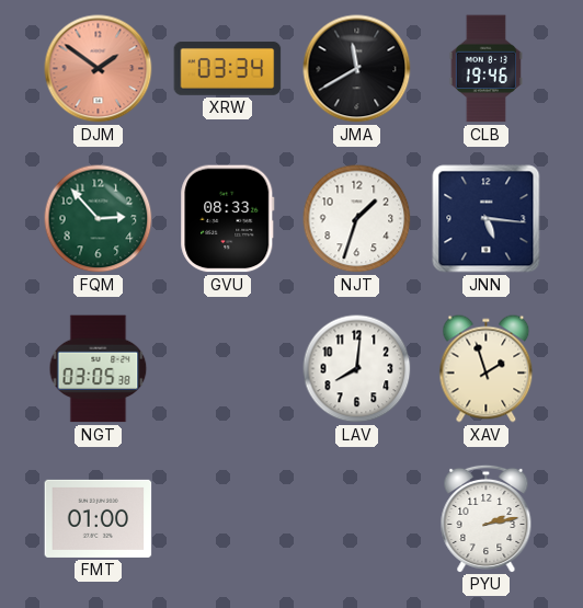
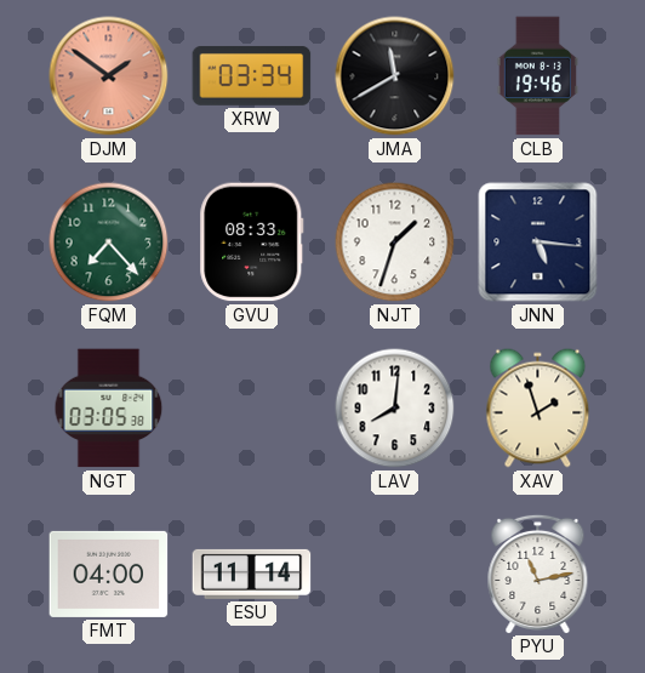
FQM: 2:53 -> 7:23
FMT: 01:00 -> 04:00
ESU: none -> 11:14
PYU: 2:13 -> 11:13
